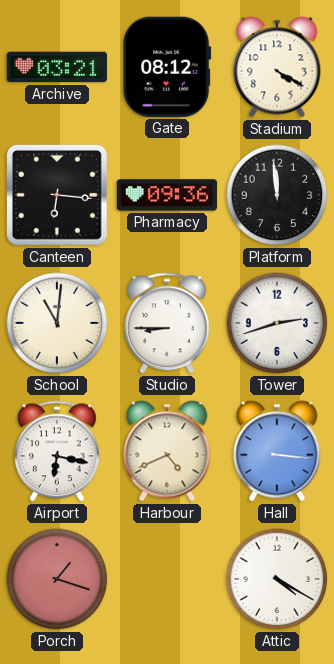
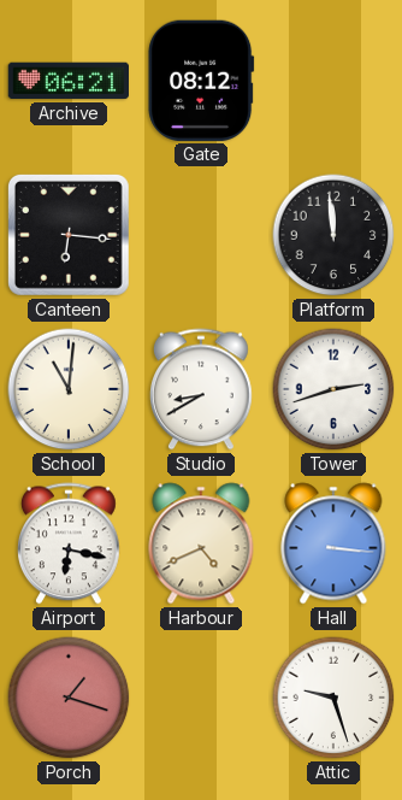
Archive: 03:21 -> 06:21
Stadium: 4:20 -> none
Pharmacy: 09:36 -> none
Studio: 8:45 -> 8:40
Attic: 4:20 -> 9:27
